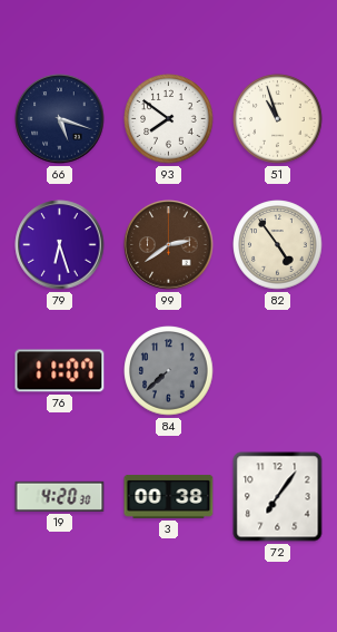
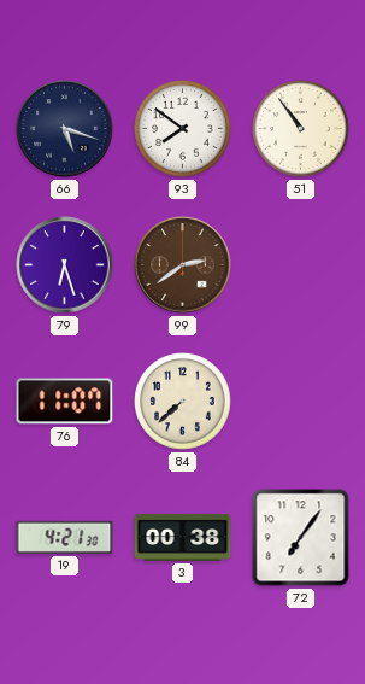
51: 10:57 -> 10:54
82: 4:54 -> none
84 dial: grey -> cream
19: 4:20 -> 4:21
